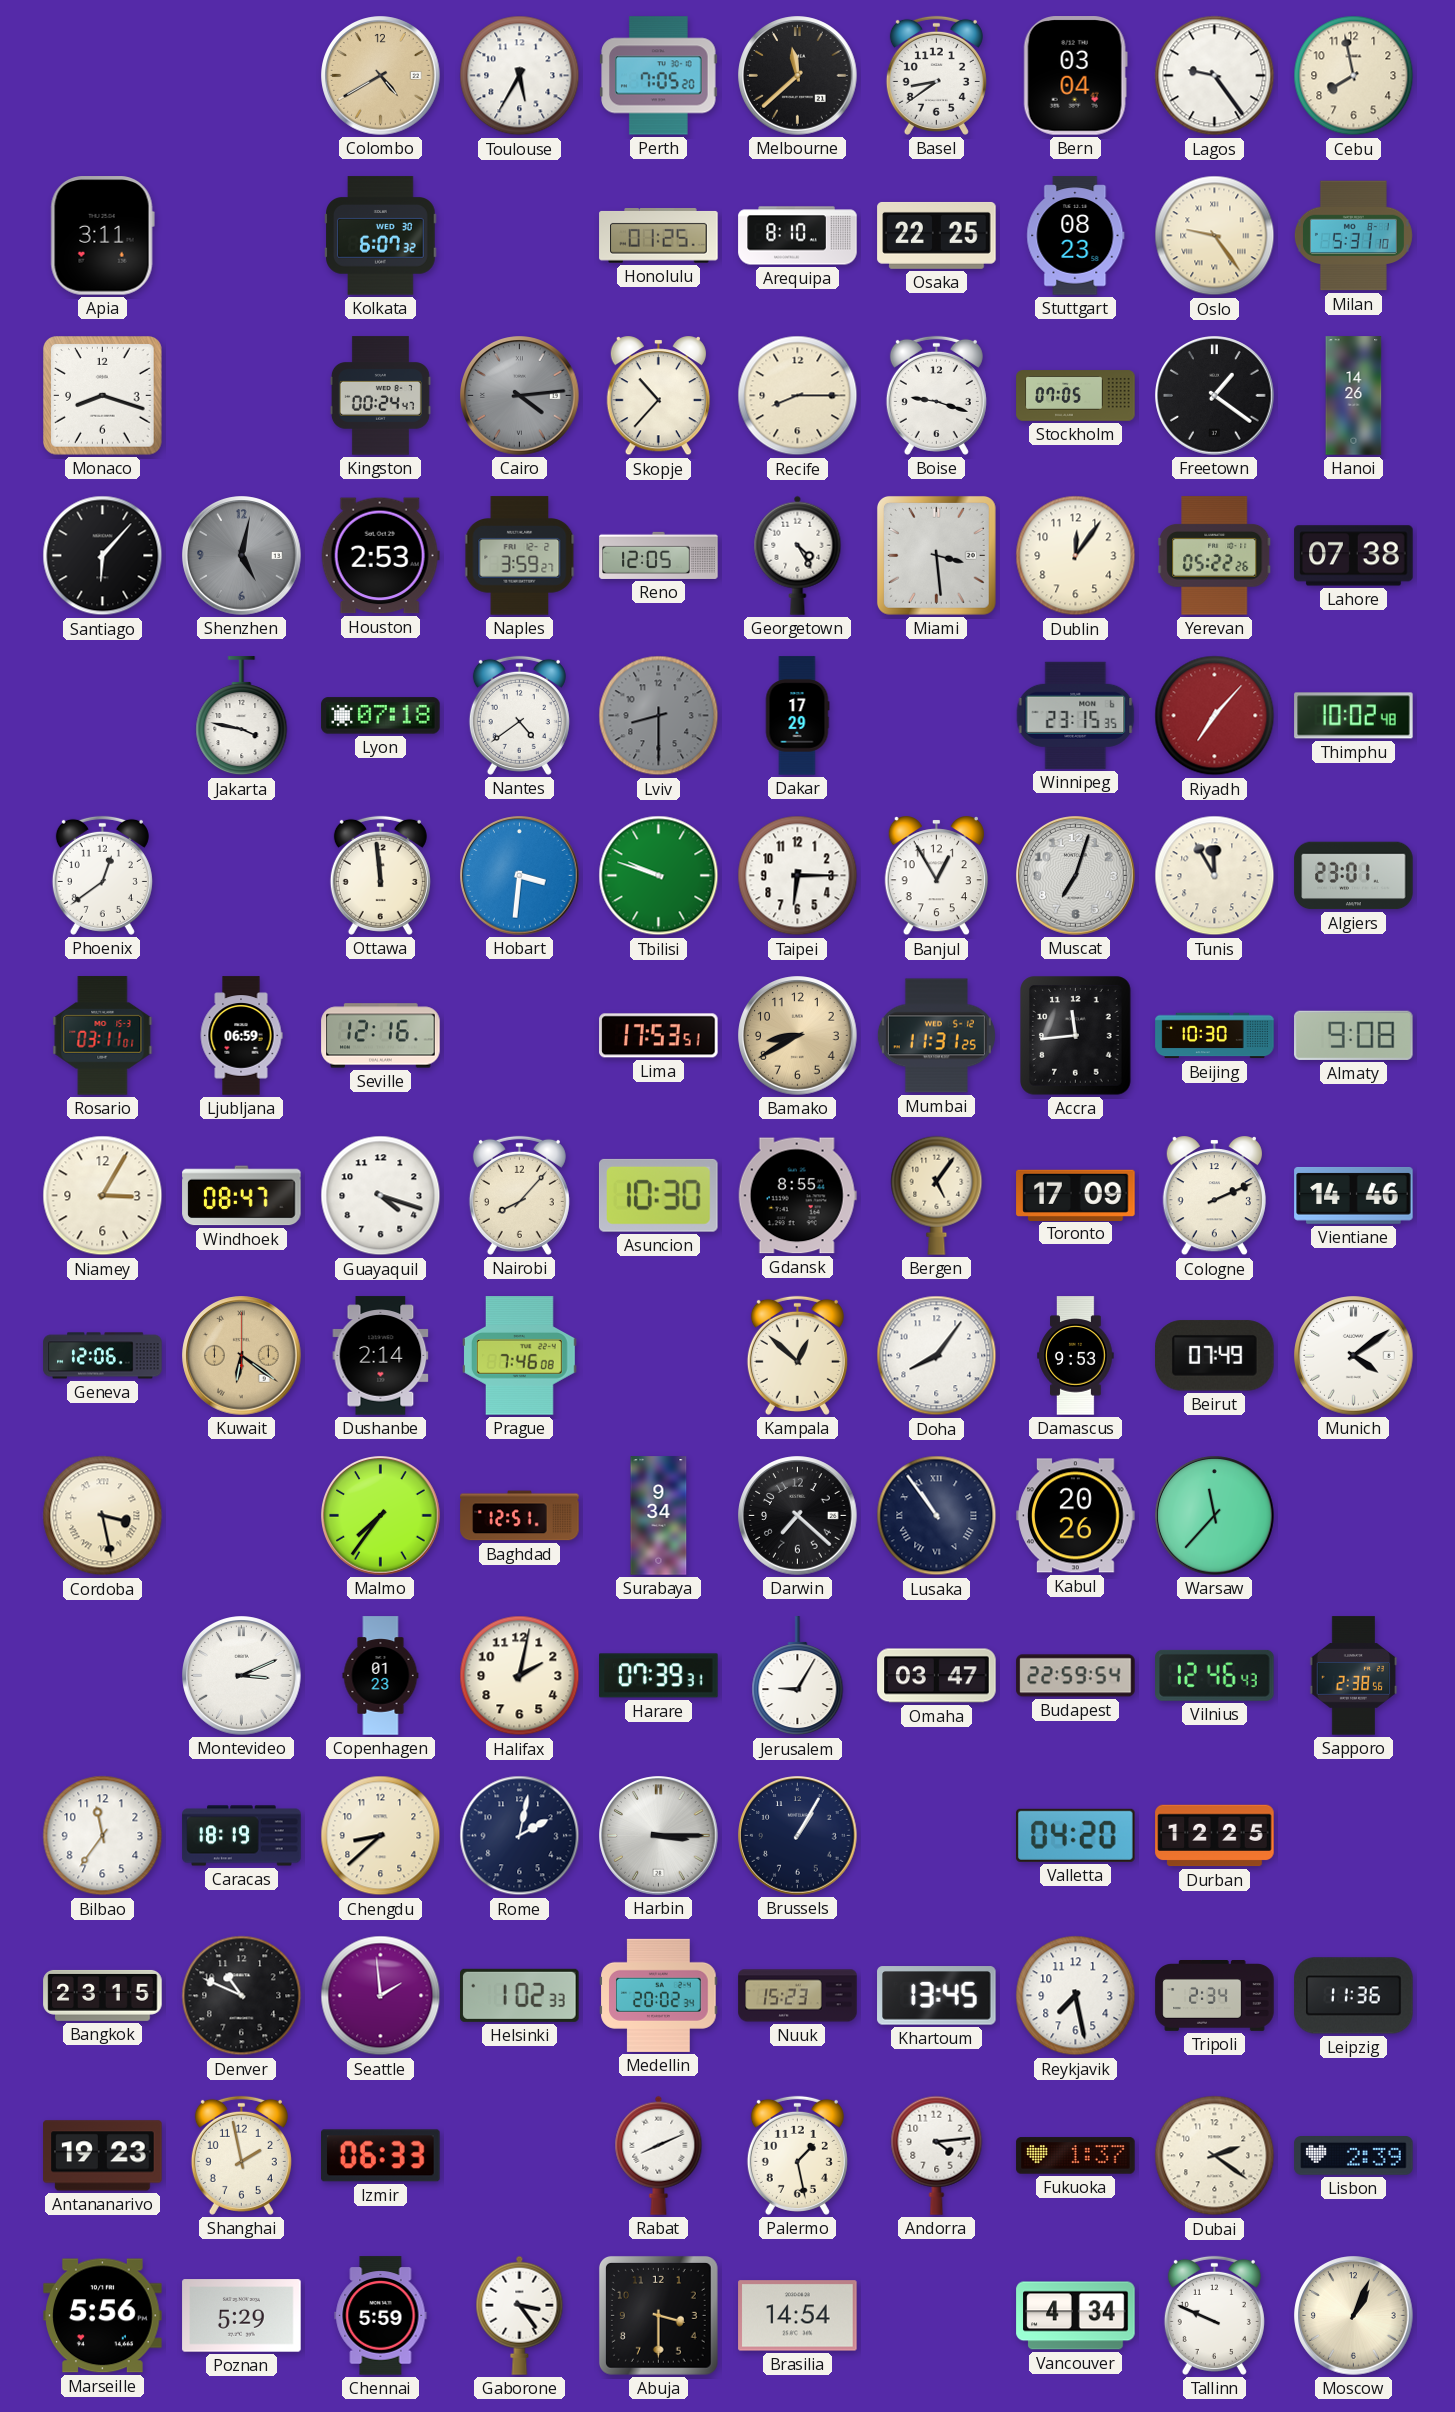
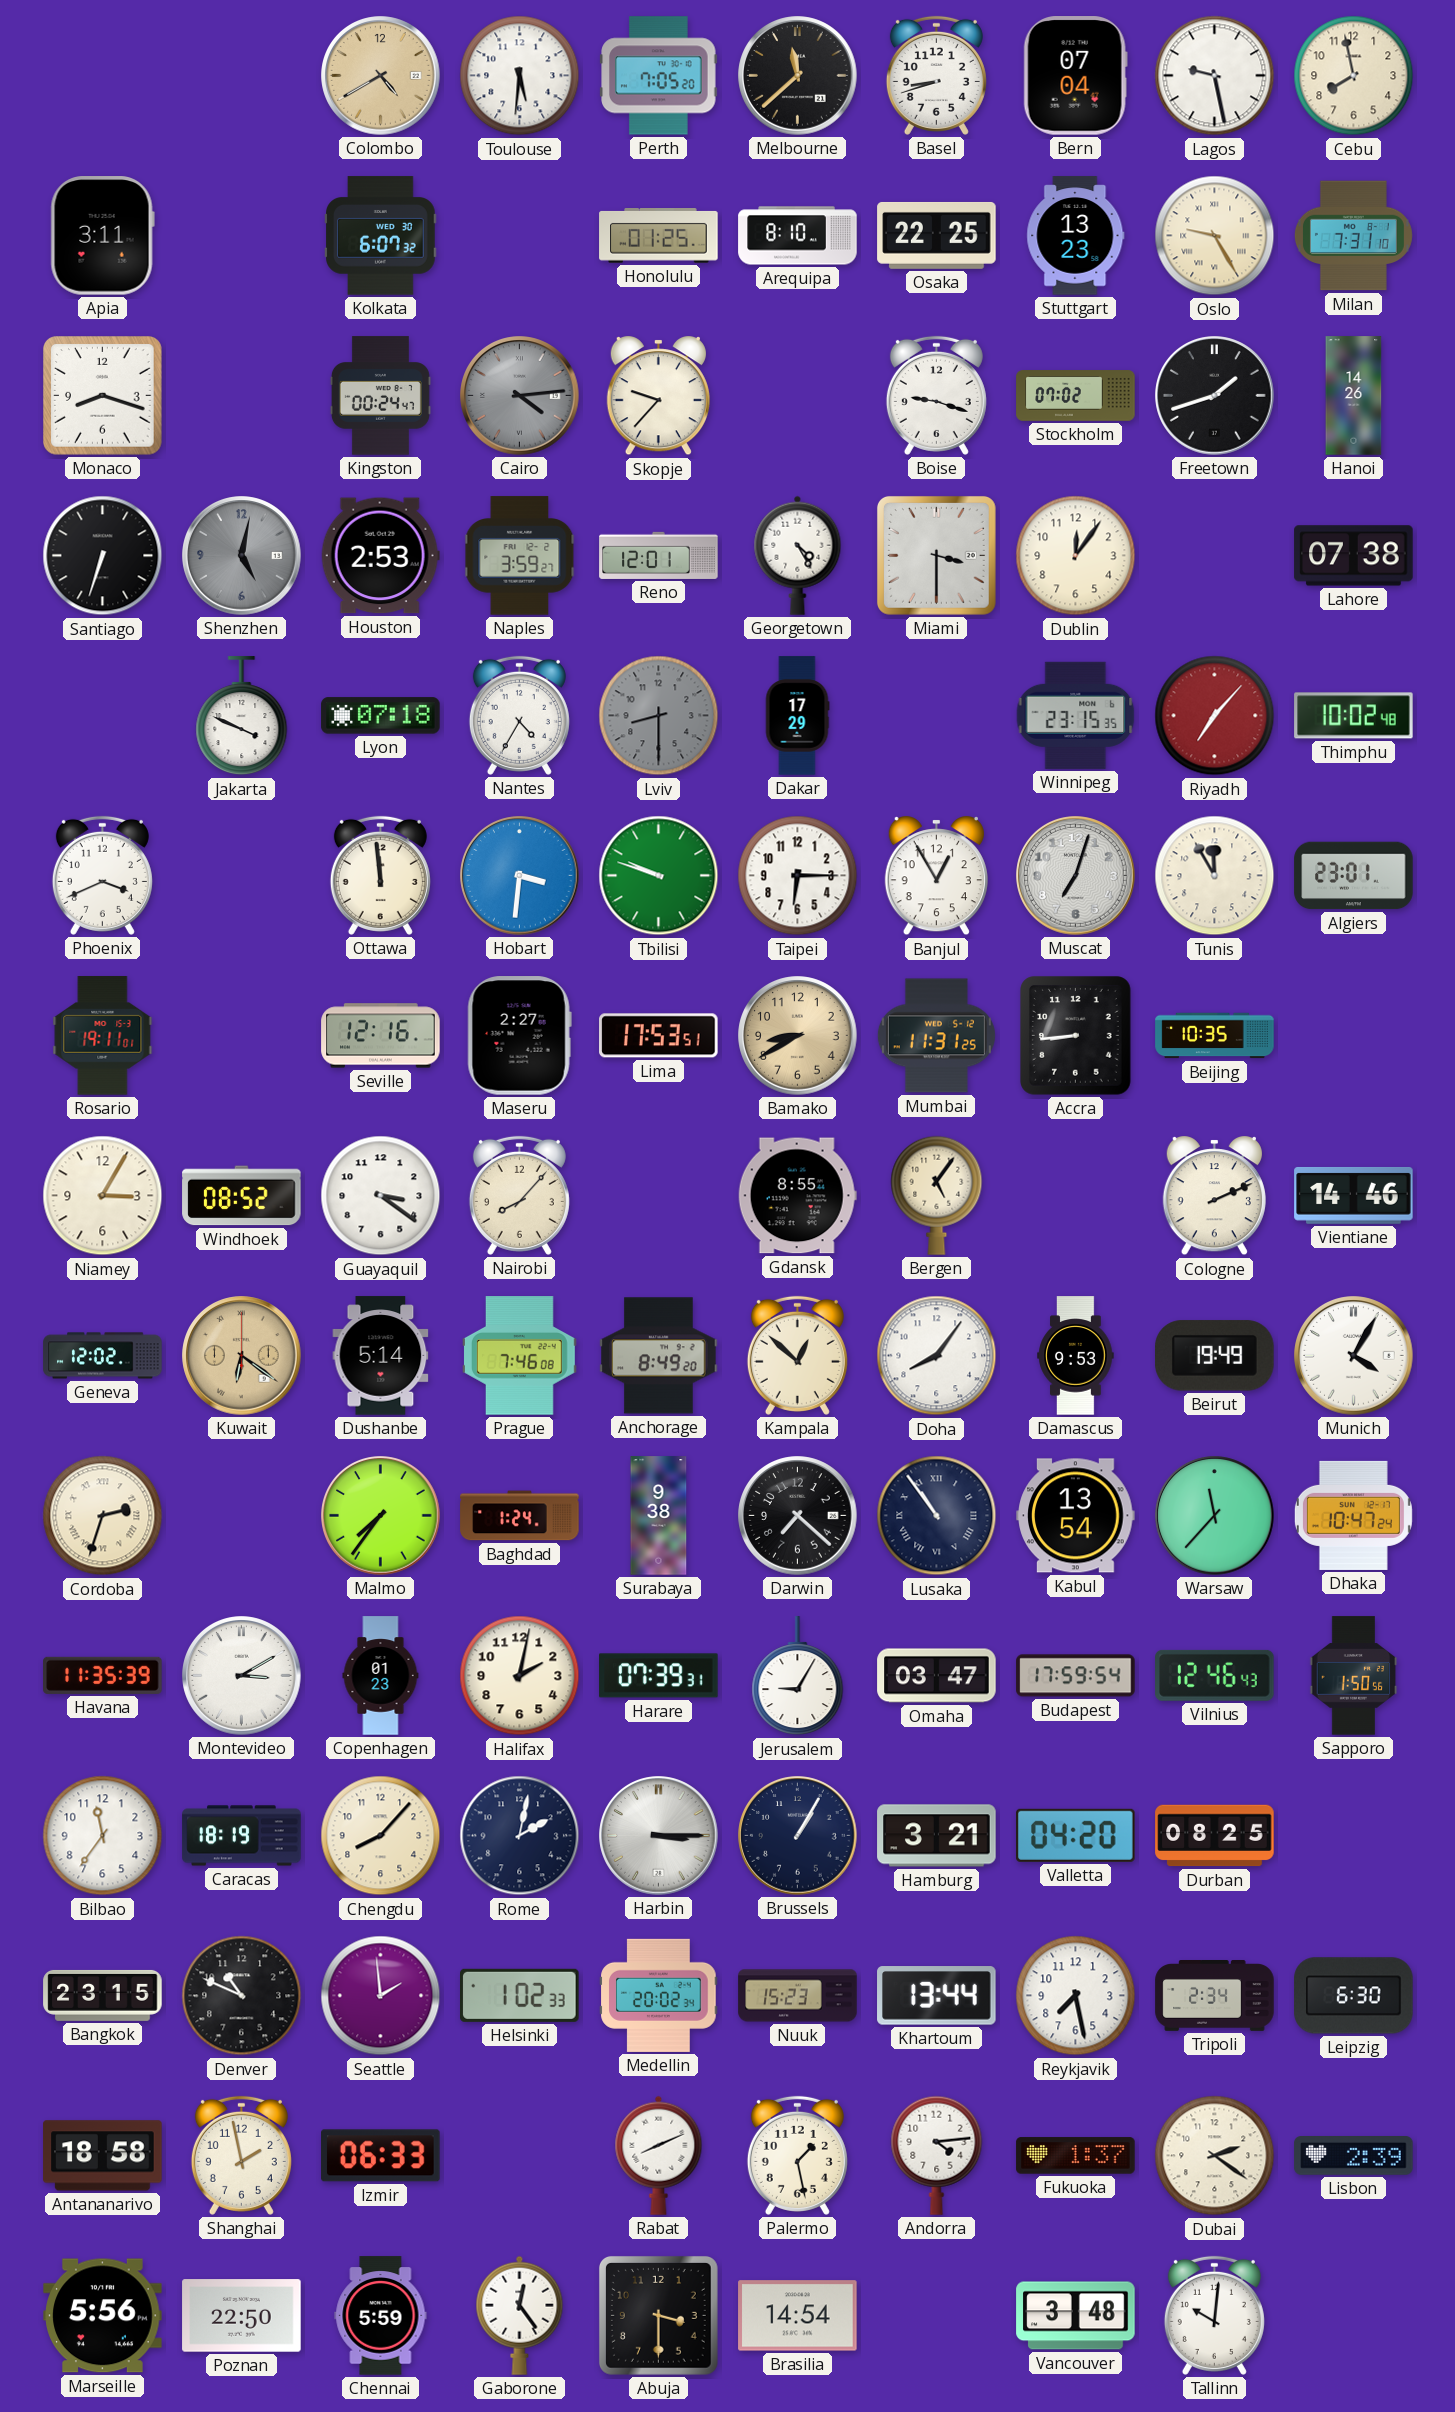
Toulouse: 5:35 -> 5:31
Basel: 8:39 -> 8:42
Bern: 03:04 -> 07:04
Lagos: 9:24 -> 9:28
Stuttgart: 08:23 -> 13:23
Oslo: 9:24 -> 9:25
Milan: 5:31 -> 7:31
Skopje: 10:37 -> 9:37
Recife: 8:15 -> none
Stockholm: 07:05 -> 07:02
Freetown: 1:21 -> 1:42
Santiago: 6:07 -> 6:33
Reno: 12:05 -> 12:01
Miami: 3:29 -> 3:30
Yerevan: 05:22 -> none
Jakarta: 3:47 -> 3:49
Nantes: 4:39 -> 4:35
Phoenix: 12:39 -> 3:41
Rosario: 03:11 -> 19:11
Ljubljana: 06:59 -> none
Maseru: none -> 2:27
Accra: 11:44 -> 8:44
Beijing: 10:30 -> 10:35
Almaty: 9:08 -> none
Windhoek: 08:47 -> 08:52
Guayaquil: 4:18 -> 3:21
Asuncion: 10:30 -> none
Toronto: 17:09 -> none
Geneva: 12:06 -> 12:02
Dushanbe: 2:14 -> 5:14
Anchorage: none -> 8:49
Beirut: 07:49 -> 19:49
Munich: 4:09 -> 4:05
Cordoba: 3:28 -> 2:33
Baghdad: 12:51 -> 1:24
Surabaya: 9:34 -> 9:38
Kabul: 20:26 -> 13:54
Dhaka: none -> 10:47
Havana: none -> 11:35
Montevideo: 3:11 -> 3:10
Budapest: 22:59 -> 17:59
Sapporo: 2:38 -> 1:50
Chengdu: 8:38 -> 8:07
Hamburg: none -> 3:21
Durban: 12:25 -> 08:25
Khartoum: 13:45 -> 13:44
Leipzig: 11:36 -> 6:30
Antananarivo: 19:23 -> 18:58
Poznan: 5:29 -> 22:50
Gaborone: 3:24 -> 12:24
Vancouver: 4:34 -> 3:48
Tallinn: 9:49 -> 10:01
Moscow: 1:04 -> none
